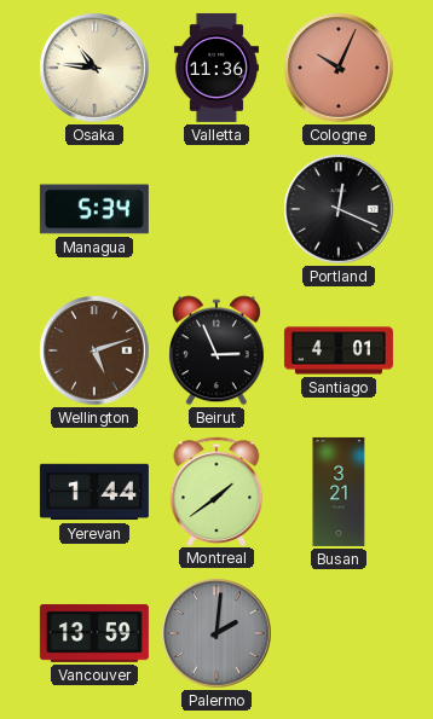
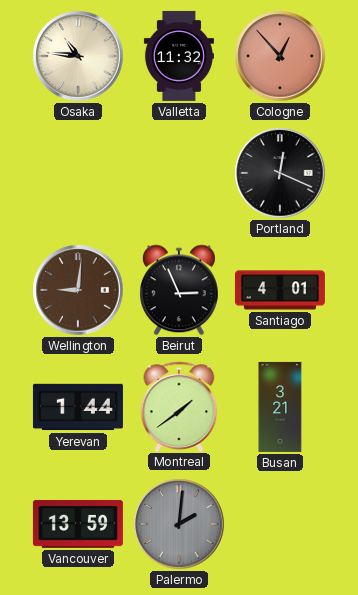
Valletta: 11:36 -> 11:32
Cologne: 10:04 -> 12:53
Managua: 5:34 -> none
Wellington: 5:12 -> 9:01
